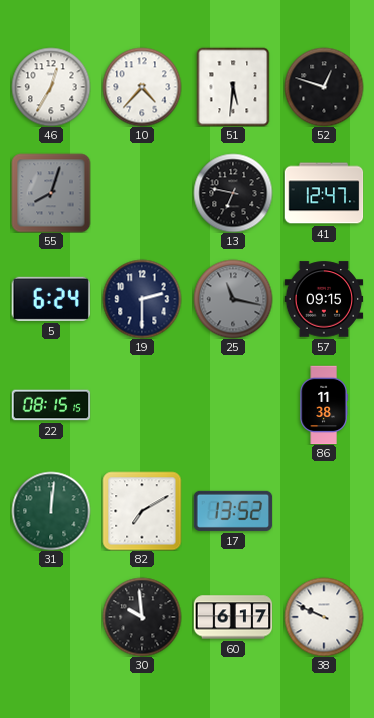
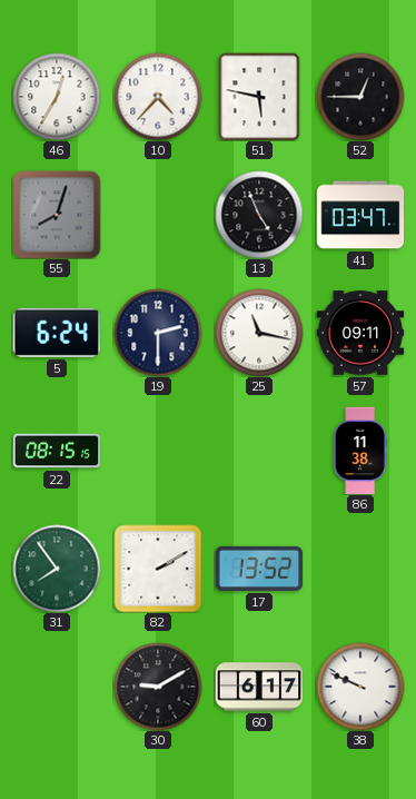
51: 5:31 -> 5:47
52: 12:48 -> 12:45
13: 6:47 -> 4:56
41: 12:47 -> 03:47
25 dial: grey -> white
57: 09:15 -> 09:11
31: 12:01 -> 7:54
82: 7:10 -> 2:10
30: 9:59 -> 9:10
